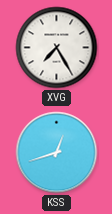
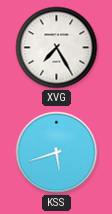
KSS: 12:42 -> 5:42
